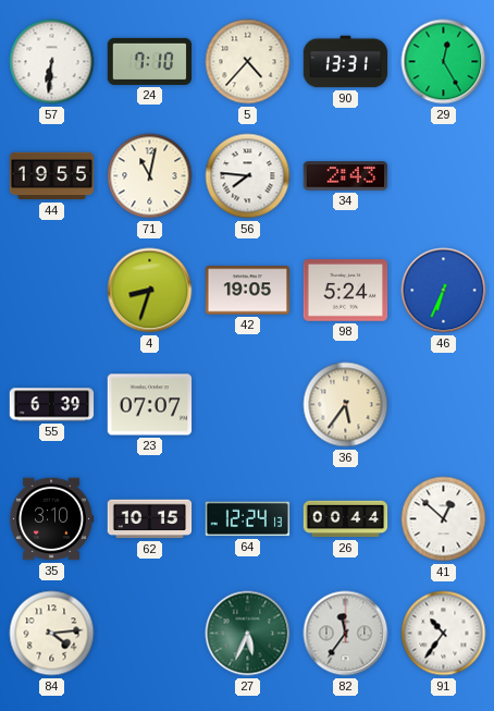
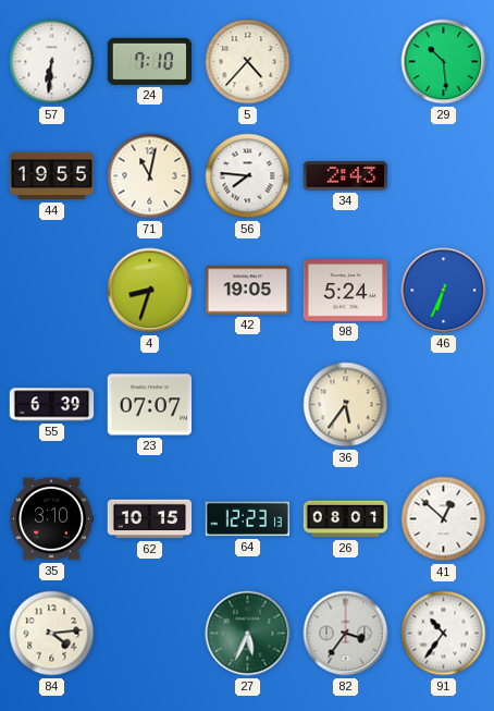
90: 13:31 -> none
29: 12:25 -> 10:29
64: 12:24 -> 12:23
26: 00:44 -> 08:01
82: 11:36 -> 3:36
